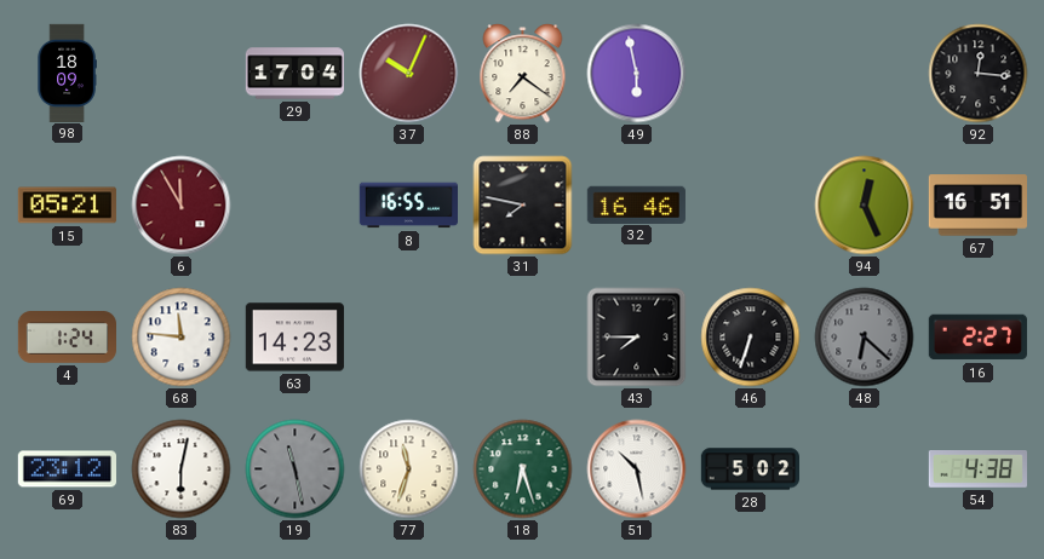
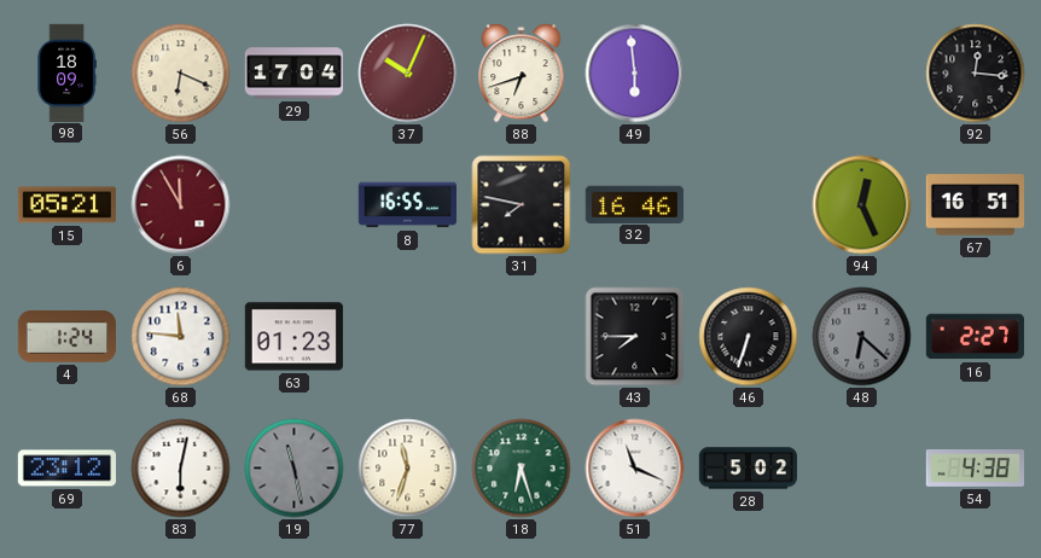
56: none -> 6:19
88: 7:21 -> 6:42
49: 5:58 -> 5:59
63: 14:23 -> 01:23
51: 10:28 -> 11:19
